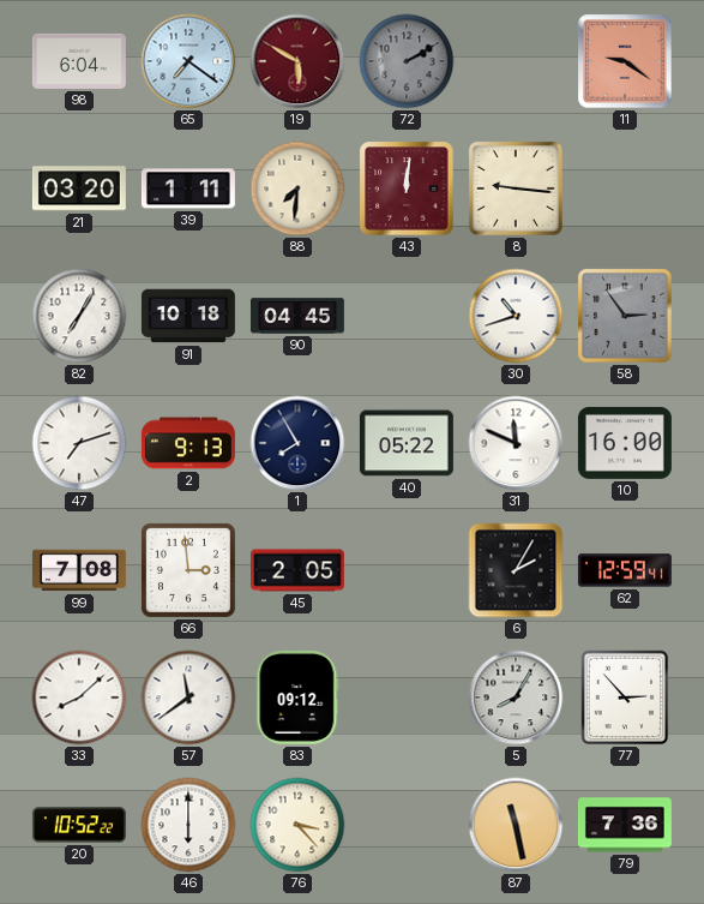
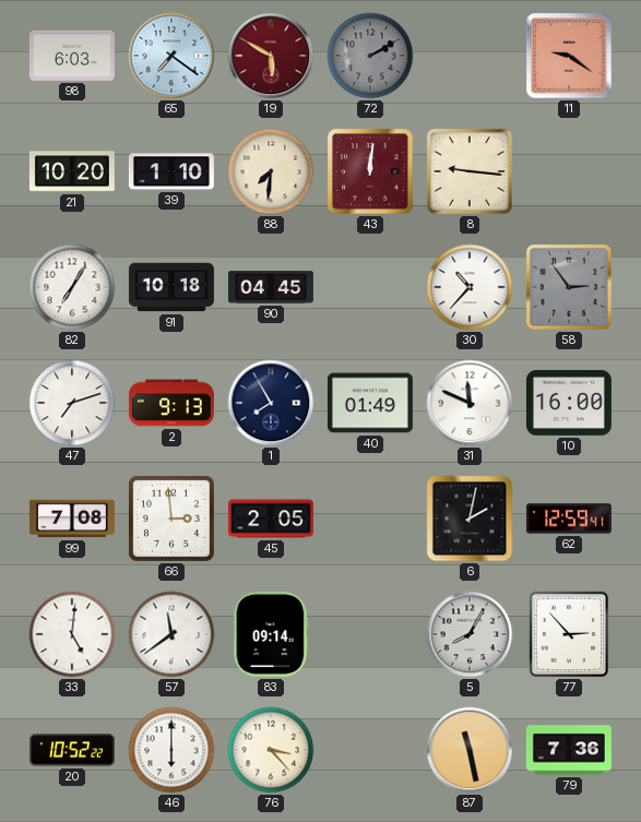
98: 6:04 -> 6:03
21: 03:20 -> 10:20
39: 1:11 -> 1:10
30: 10:42 -> 10:37
40: 05:22 -> 01:49
6: 2:05 -> 2:02
33: 8:08 -> 5:01
83: 09:12 -> 09:14
